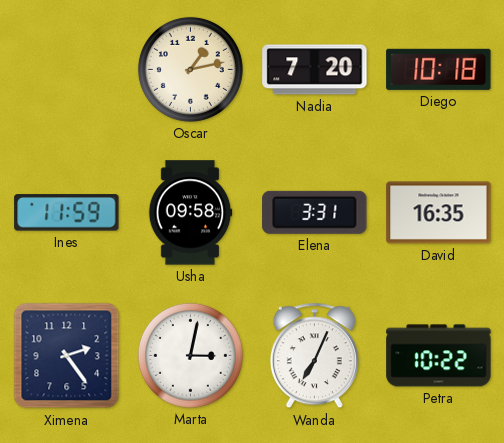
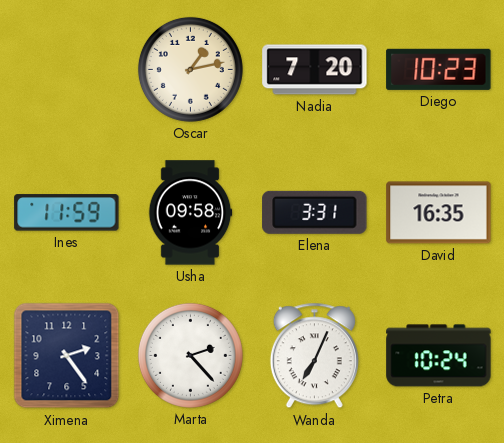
Diego: 10:18 -> 10:23
Marta: 3:02 -> 2:23
Petra: 10:22 -> 10:24
